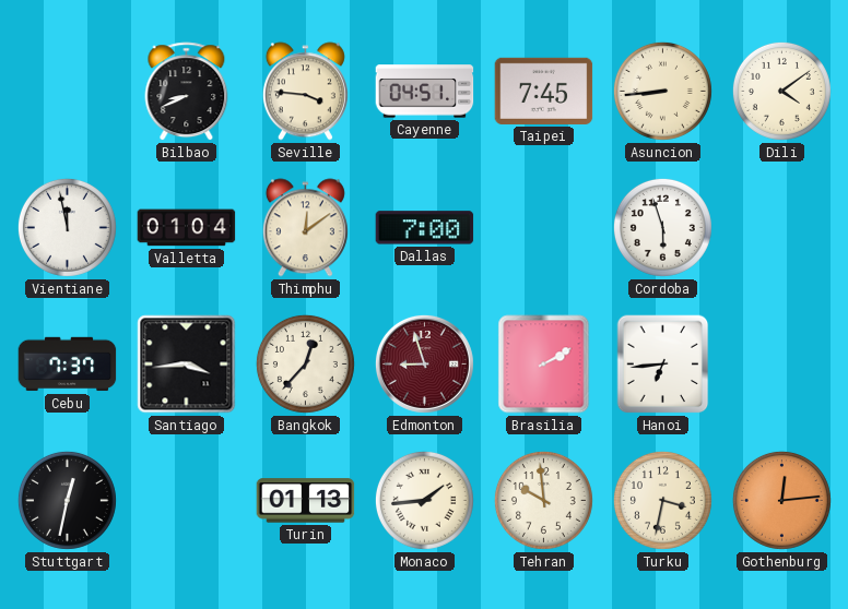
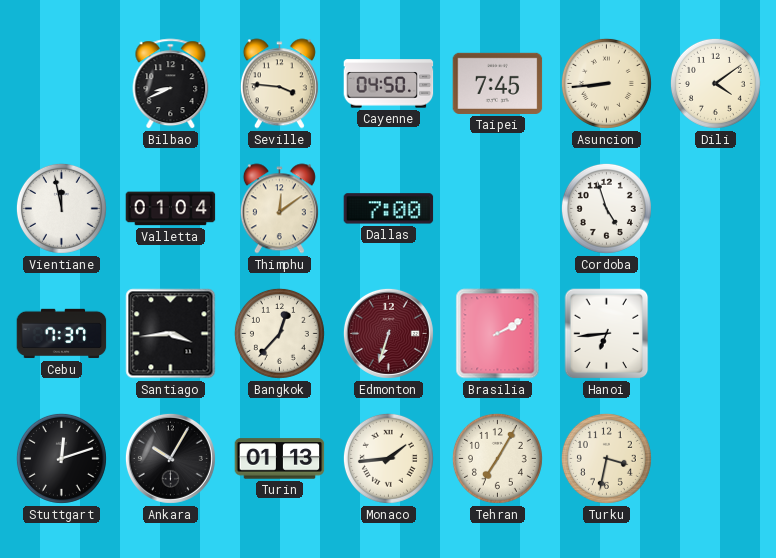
Cayenne: 04:51 -> 04:50
Cordoba: 5:57 -> 4:57
Edmonton: 8:57 -> 6:33
Stuttgart: 12:32 -> 12:12
Ankara: none -> 10:05
Tehran: 9:59 -> 7:05
Gothenburg: 12:14 -> none
